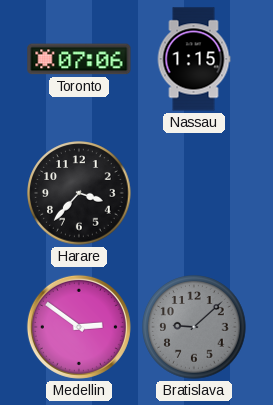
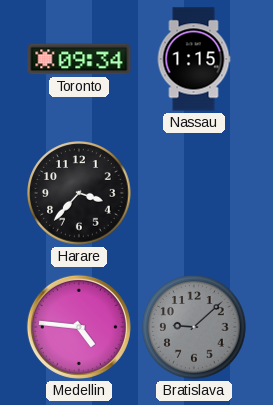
Toronto: 07:06 -> 09:34
Medellin: 2:51 -> 4:46
